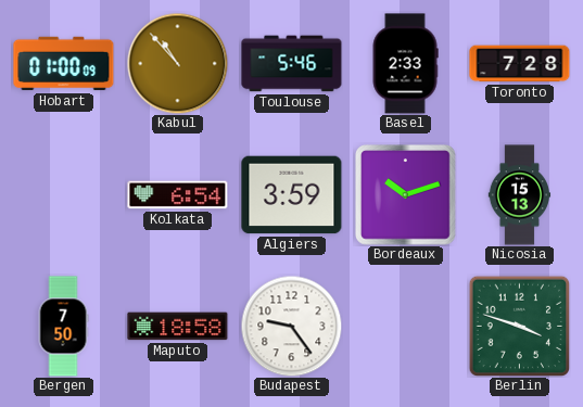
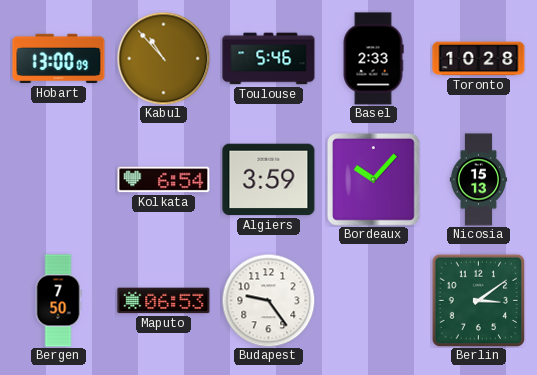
Hobart: 01:00 -> 13:00
Toronto: 7:28 -> 10:28
Bordeaux: 10:12 -> 10:07
Maputo: 18:58 -> 06:53
Berlin: 3:48 -> 3:09
